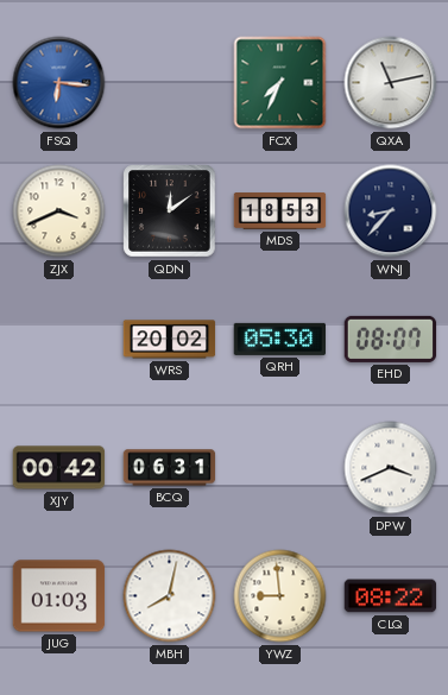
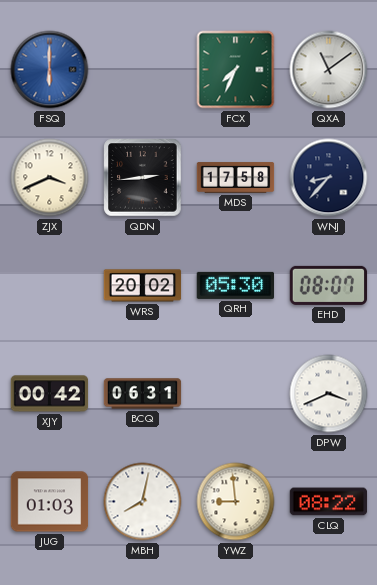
FSQ: 6:16 -> 6:00
QXA: 11:13 -> 11:09
QDN: 12:09 -> 2:44
MDS: 18:53 -> 17:58
